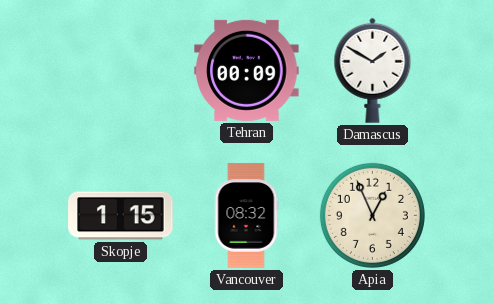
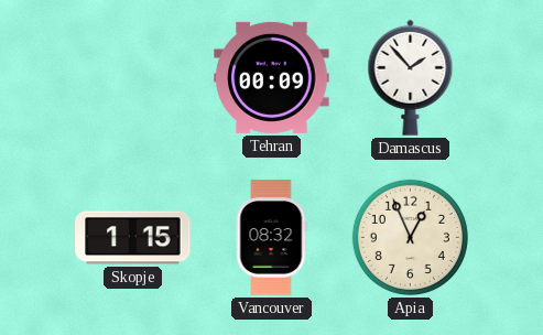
Damascus: 1:50 -> 1:53
